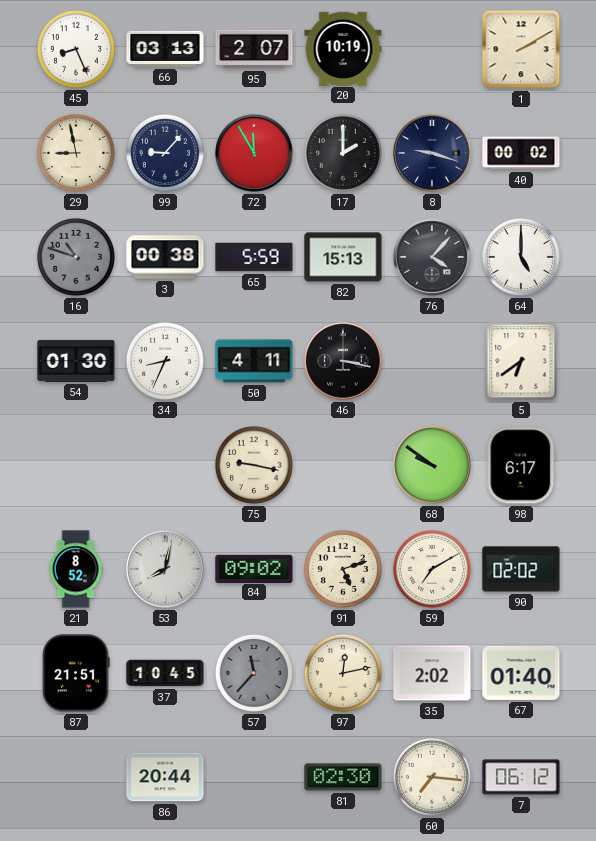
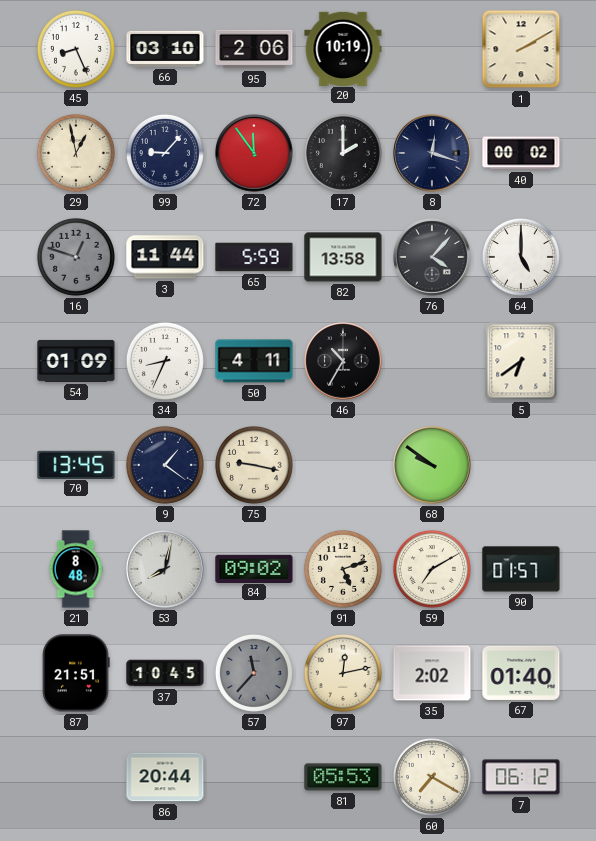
66: 03:13 -> 03:10
95: 2:07 -> 2:06
29: 8:58 -> 12:58
72: 11:55 -> 11:54
8: 9:18 -> 12:18
16: 10:48 -> 12:48
3: 00:38 -> 11:44
82: 15:13 -> 13:58
54: 01:30 -> 01:09
46: 3:17 -> 10:35
70: none -> 13:45
9: none -> 1:21
98: 6:17 -> none
21: 8:52 -> 8:48
90: 02:02 -> 01:57
81: 02:30 -> 05:53
60: 7:16 -> 7:20
